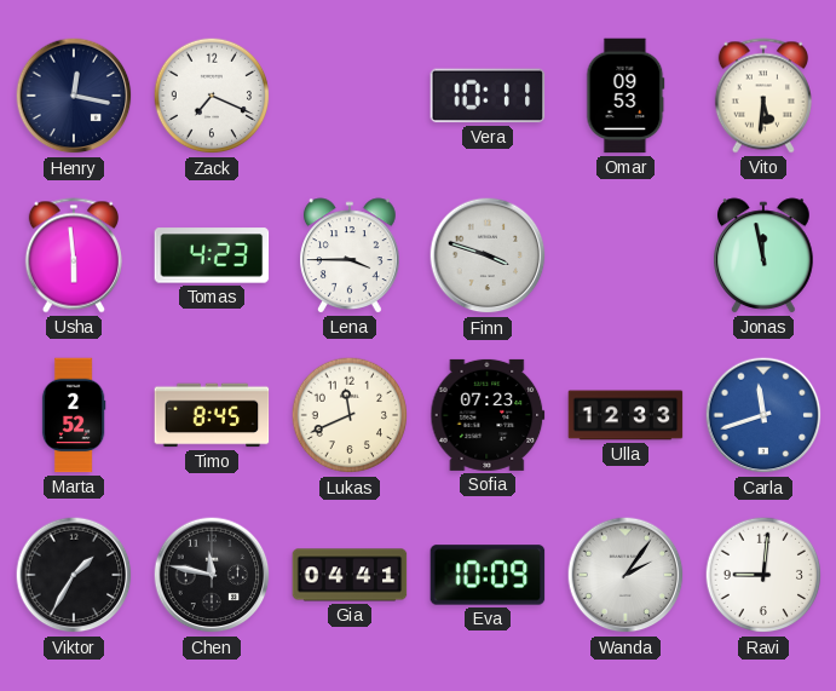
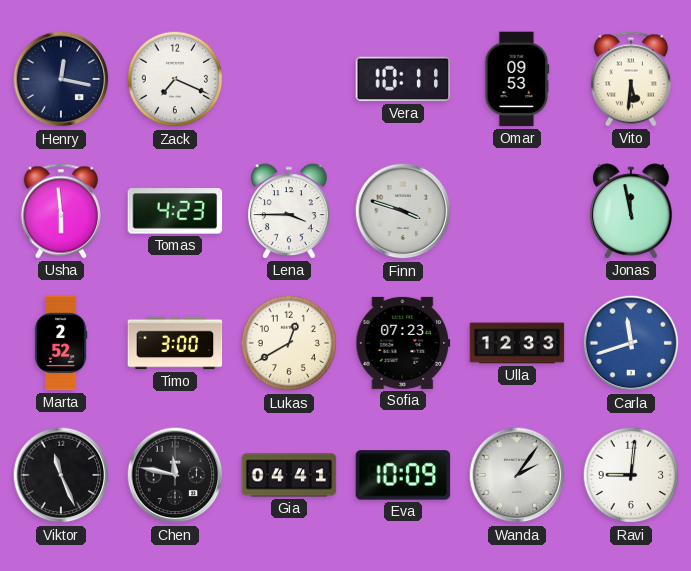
Timo: 8:45 -> 3:00
Lukas: 11:41 -> 12:40
Viktor: 1:35 -> 11:26
